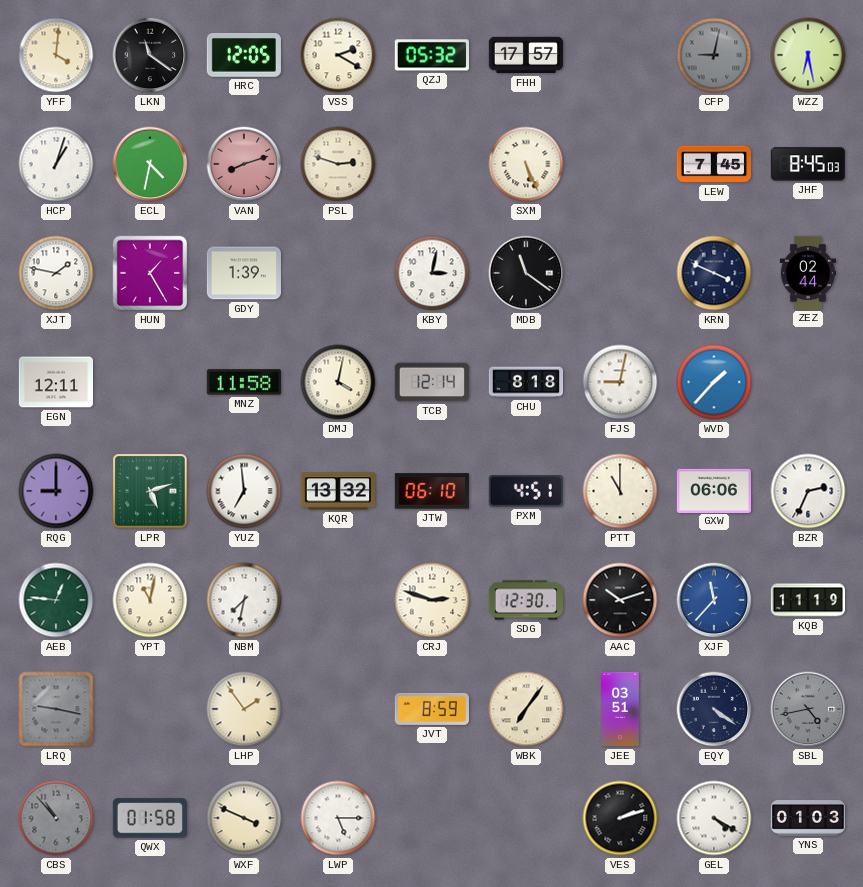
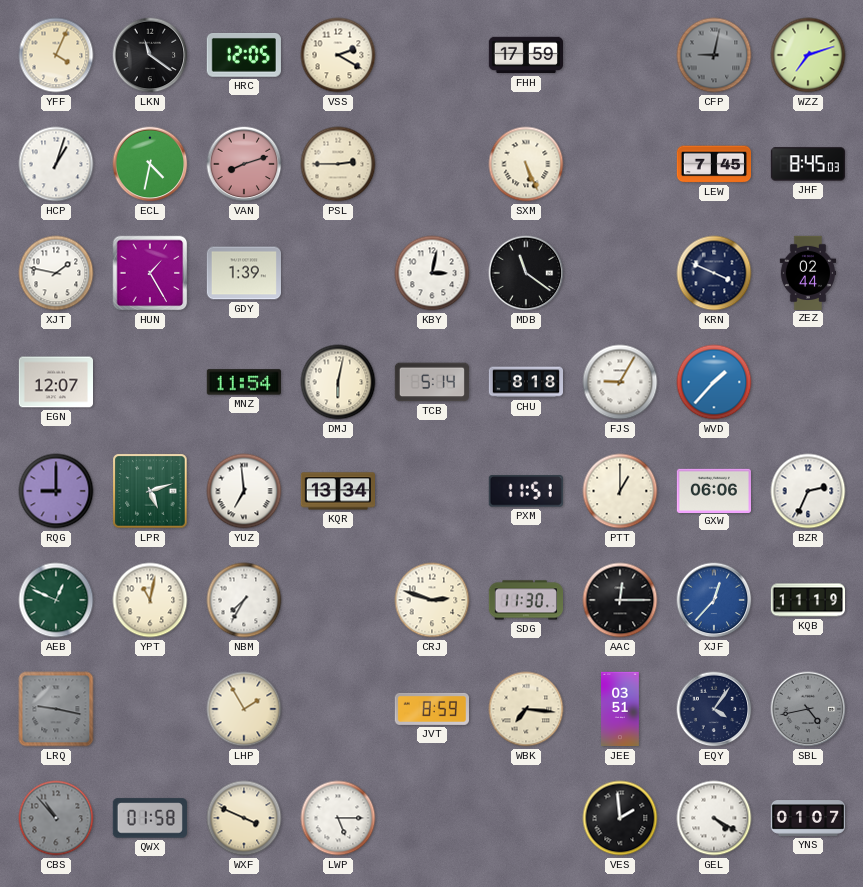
YFF: 4:01 -> 4:04
QZJ: 05:32 -> none
FHH: 17:57 -> 17:59
WZZ: 6:28 -> 7:12
PSL: 2:48 -> 2:45
EGN: 12:11 -> 12:07
MNZ: 11:58 -> 11:54
DMJ: 4:02 -> 6:02
TCB: 12:14 -> 5:14
FJS: 9:02 -> 9:05
KQR: 13:32 -> 13:34
JTW: 06:10 -> none
PXM: 4:51 -> 11:51
PTT: 11:00 -> 1:00
AEB: 12:46 -> 12:49
NBM: 7:32 -> 7:35
SDG: 12:30 -> 11:30
AAC: 10:12 -> 12:15
XJF: 11:37 -> 12:37
LHP: 1:54 -> 1:55
WBK: 7:06 -> 7:16
EQY: 4:21 -> 4:06
VES: 2:12 -> 1:59
YNS: 01:03 -> 01:07
